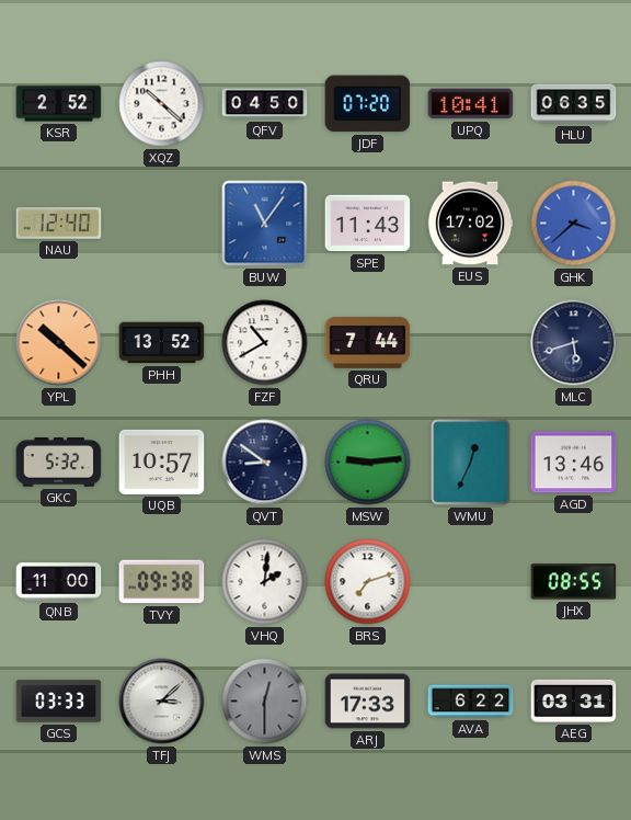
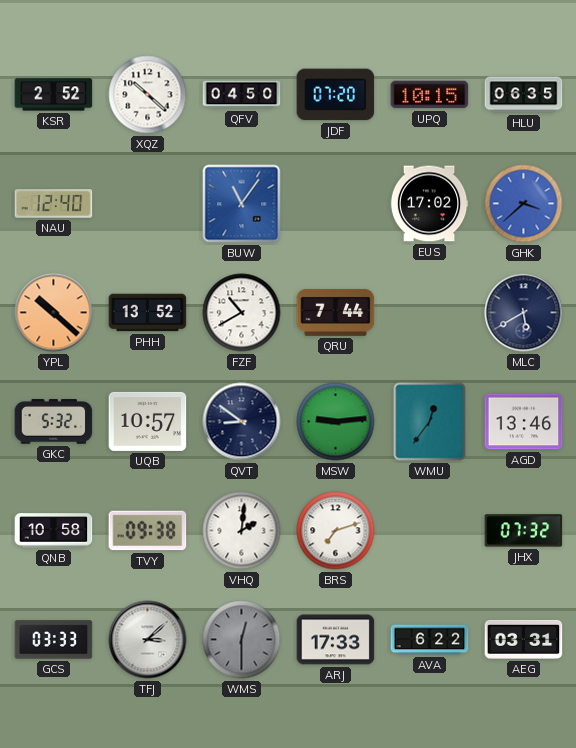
UPQ: 10:41 -> 10:15
SPE: 11:43 -> none
MLC: 5:42 -> 5:40
WMU: 12:34 -> 12:36
QNB: 11:00 -> 10:58
JHX: 08:55 -> 07:32
